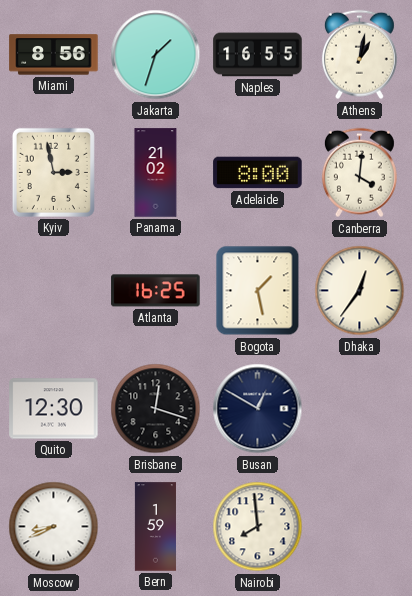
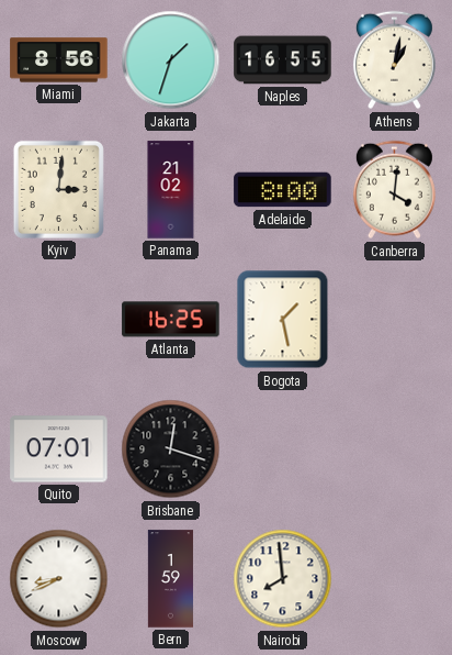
Kyiv: 2:58 -> 3:01
Dhaka: 12:36 -> none
Quito: 12:30 -> 07:01
Busan: 12:50 -> none
